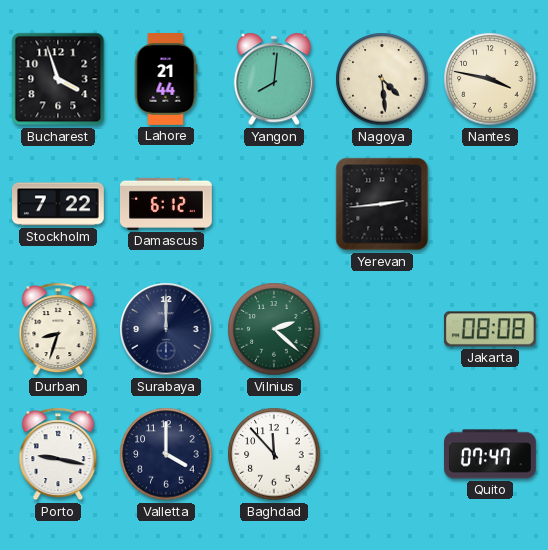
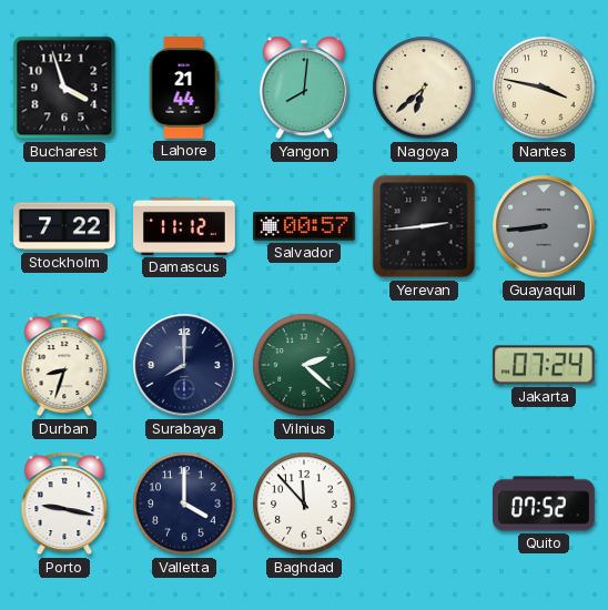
Nagoya: 4:29 -> 6:38
Damascus: 6:12 -> 11:12
Salvador: none -> 00:57
Guayaquil: none -> 8:44
Surabaya: 12:00 -> 8:00
Jakarta: 08:08 -> 07:24
Quito: 07:47 -> 07:52
